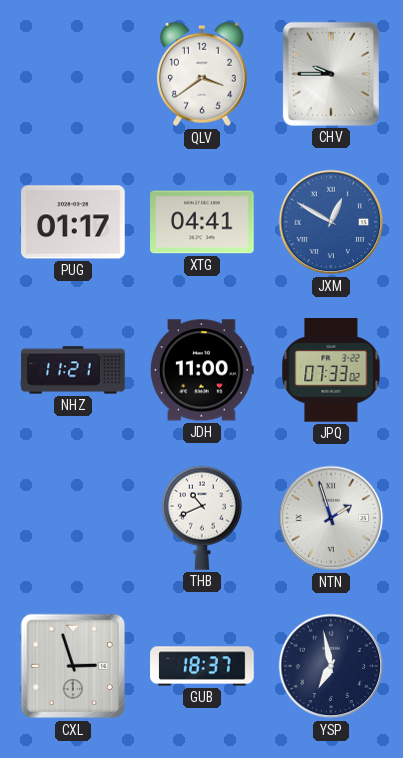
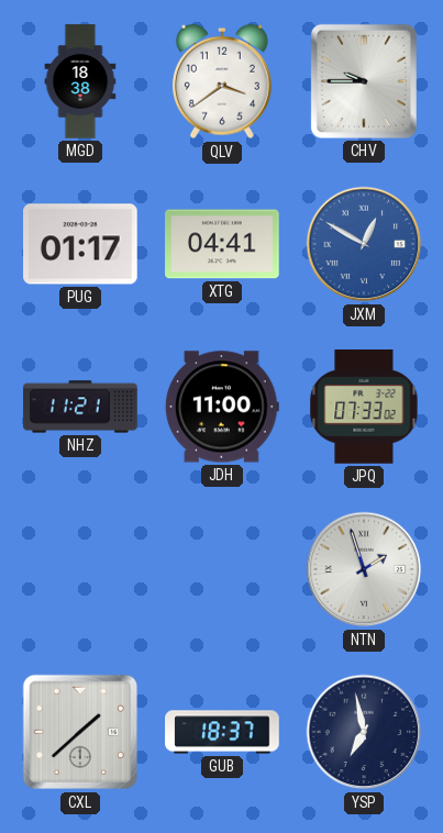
MGD: none -> 18:38
THB: 10:41 -> none
CXL: 2:57 -> 1:38
